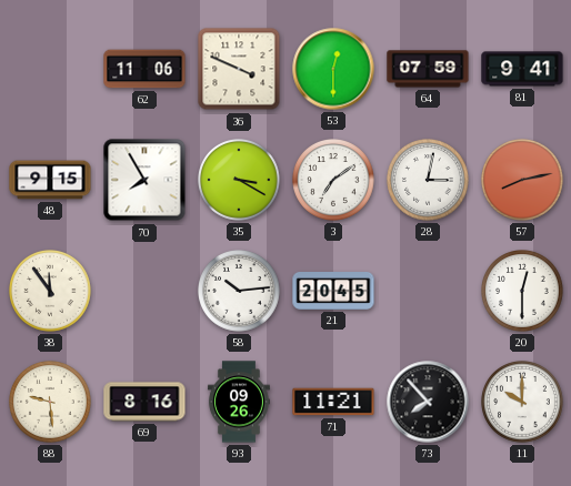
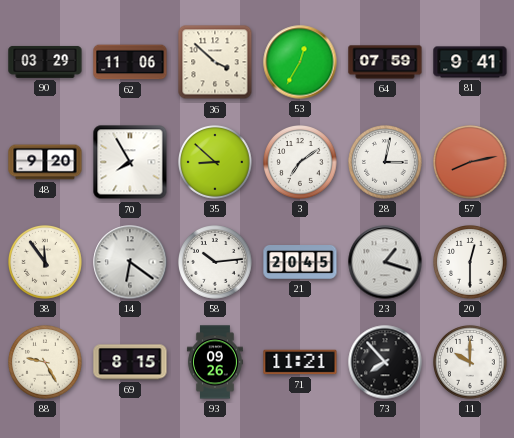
90: none -> 03:29
36: 3:49 -> 3:52
53: 12:30 -> 12:35
48: 9:15 -> 9:20
35: 3:20 -> 8:52
14: none -> 6:21
23: none -> 1:18
88: 9:29 -> 9:25
69: 8:16 -> 8:15
